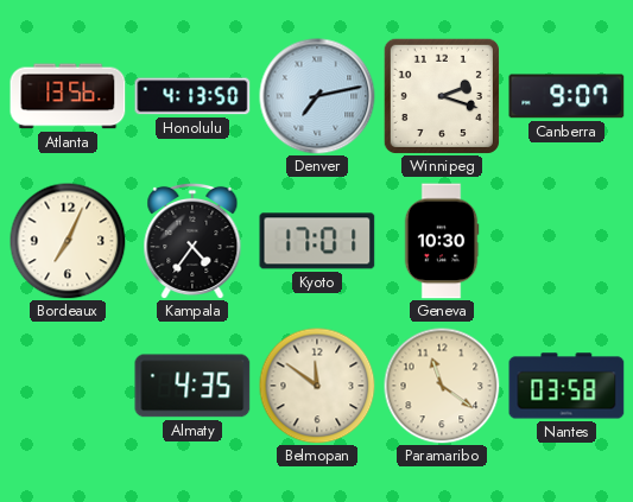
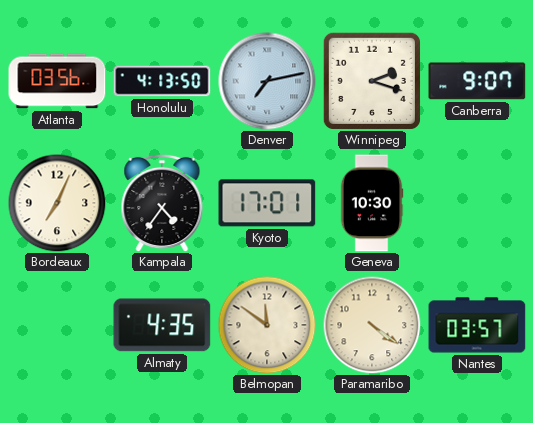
Atlanta: 13:56 -> 03:56
Paramaribo: 11:21 -> 4:21
Nantes: 03:58 -> 03:57
